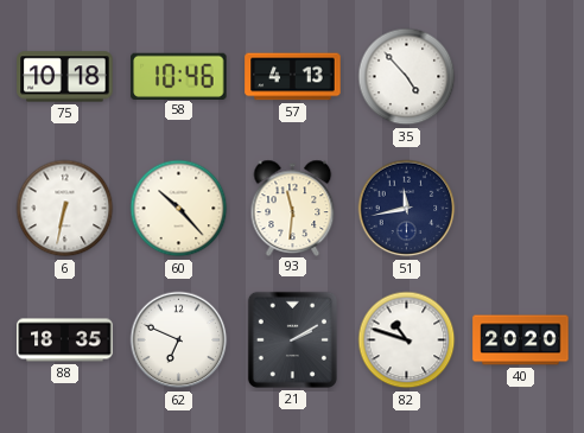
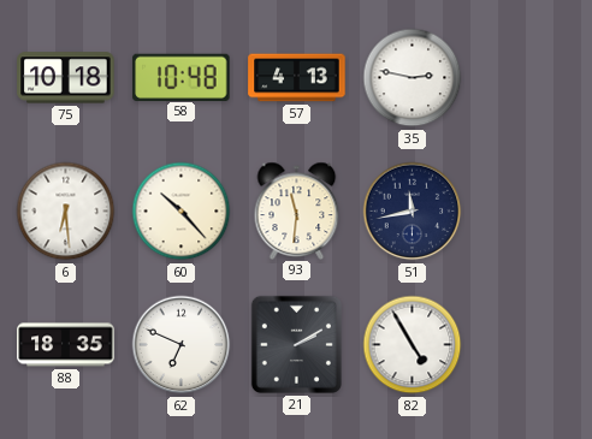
58: 10:46 -> 10:48
35: 4:53 -> 2:47
6: 6:32 -> 6:29
82: 10:48 -> 4:55
40: 20:20 -> none
